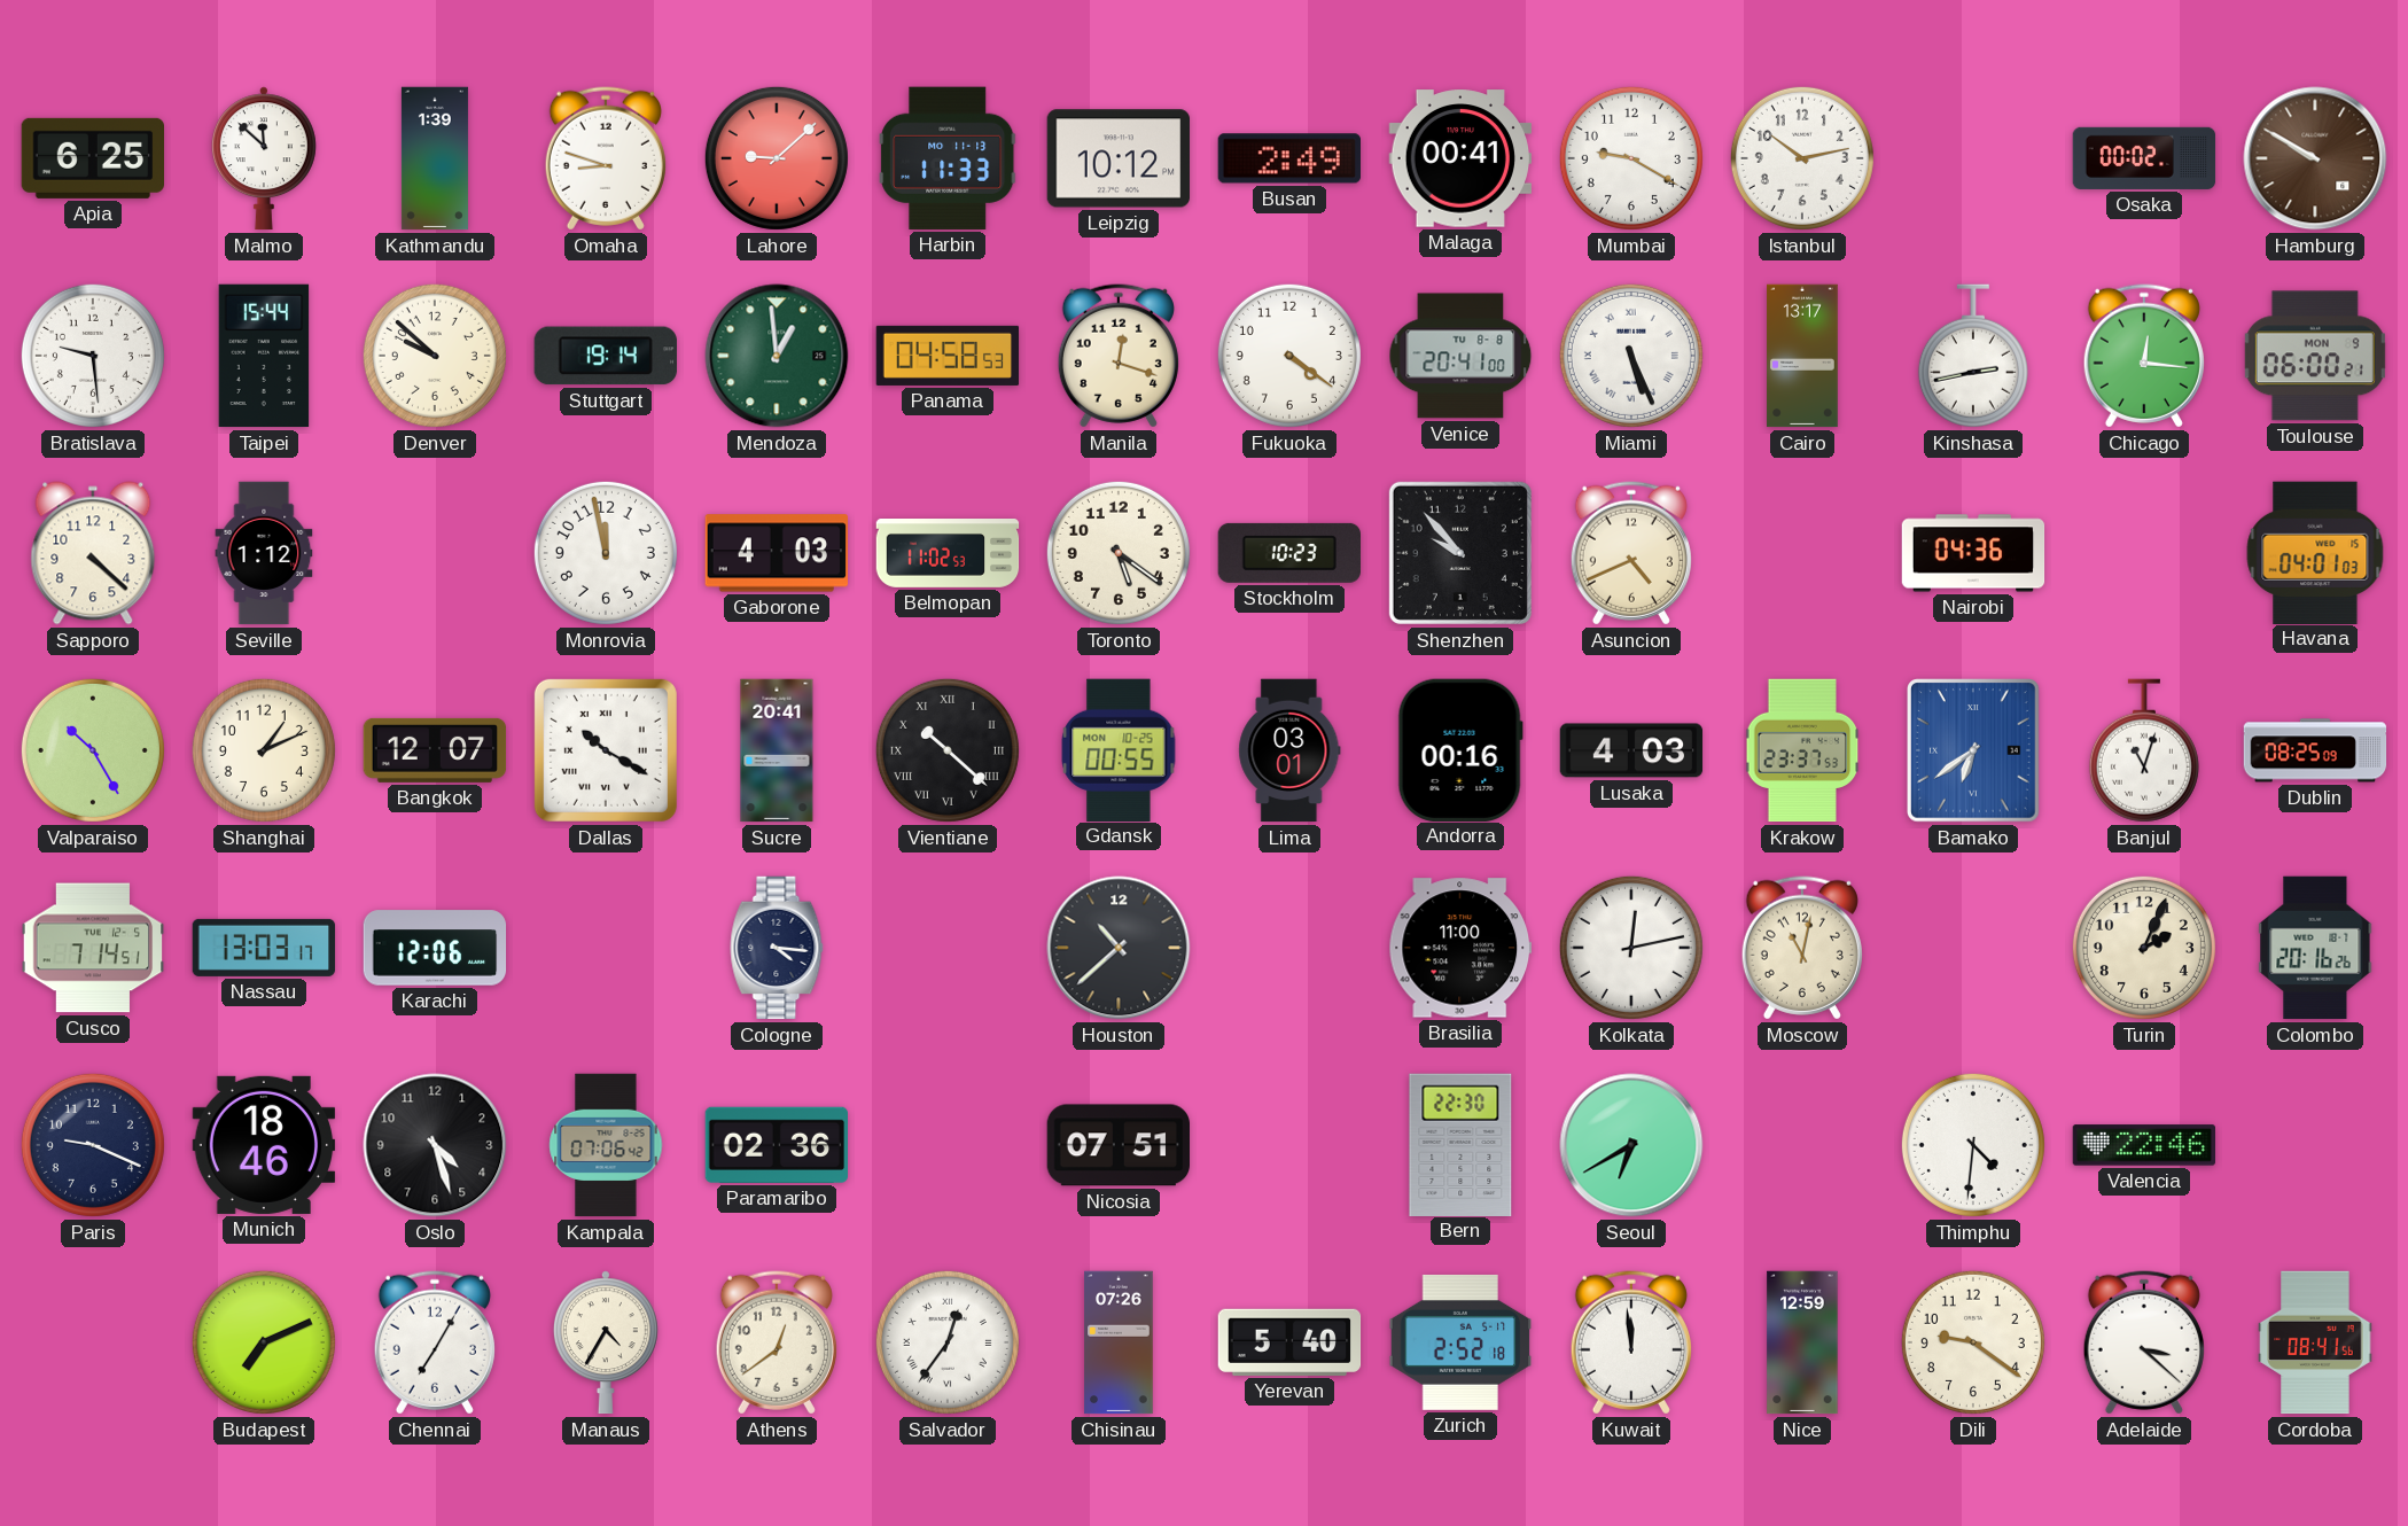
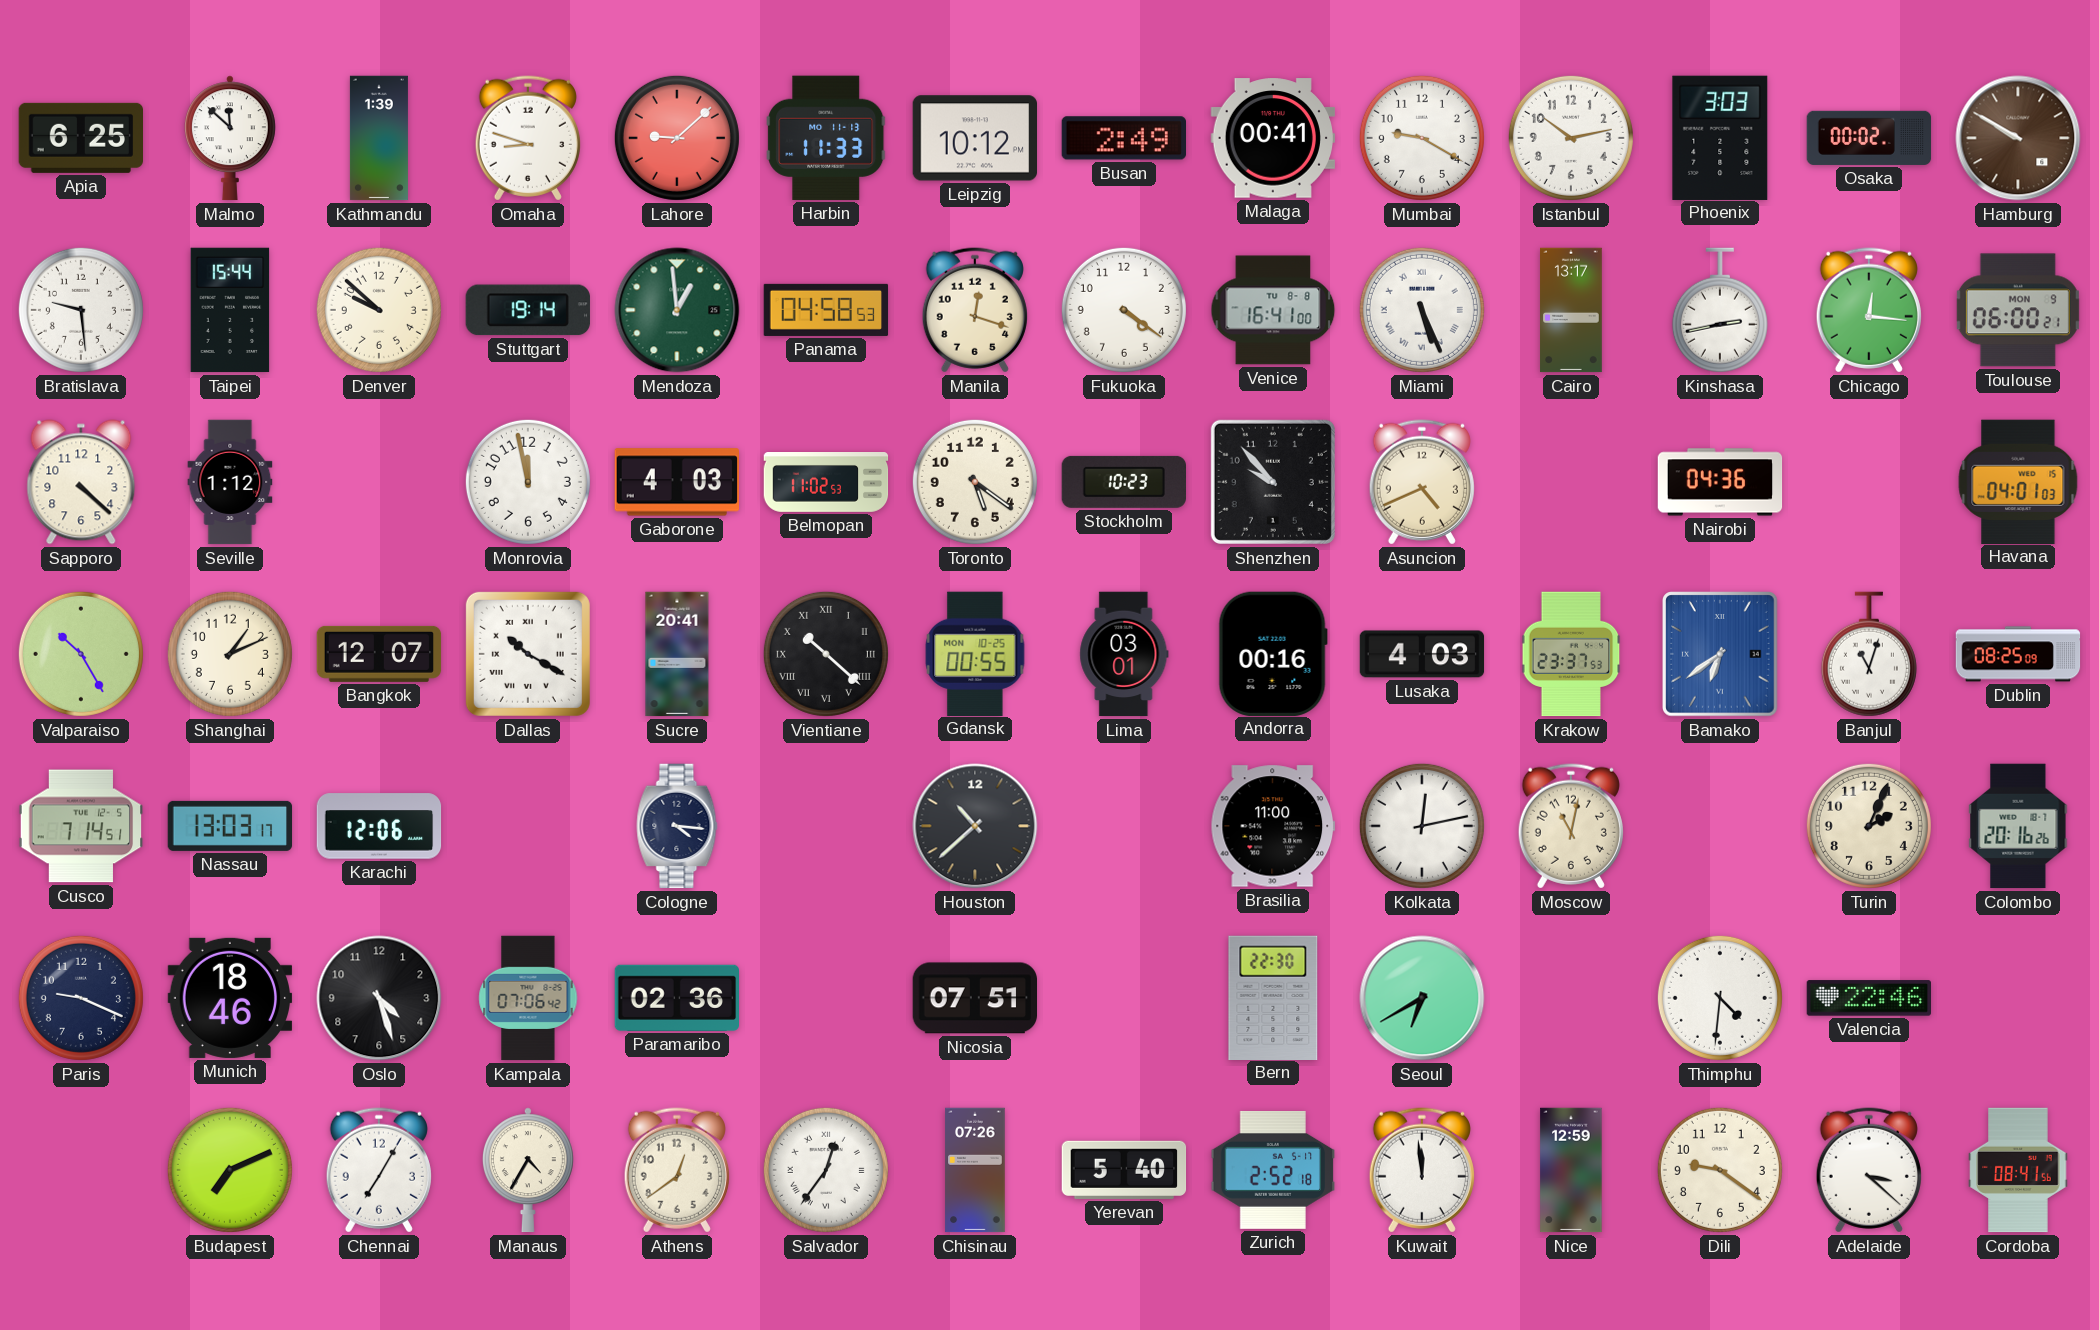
Phoenix: none -> 3:03
Venice: 20:41 -> 16:41
